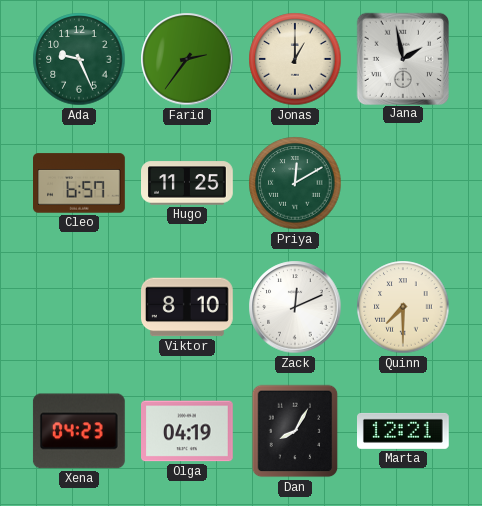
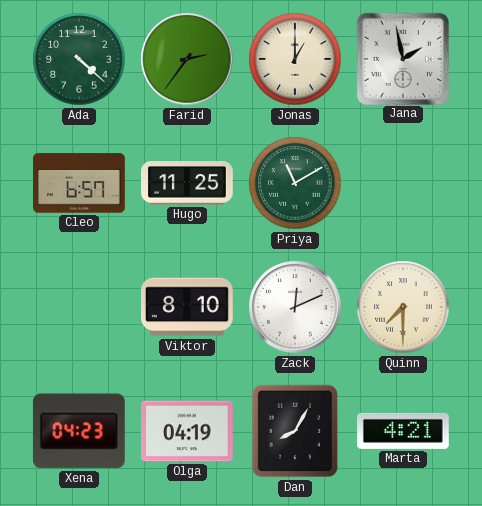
Ada: 9:26 -> 4:22
Priya: 12:10 -> 11:10
Marta: 12:21 -> 4:21
